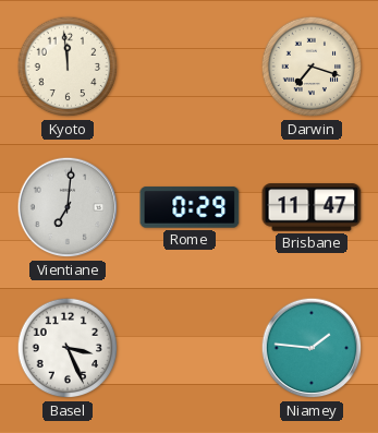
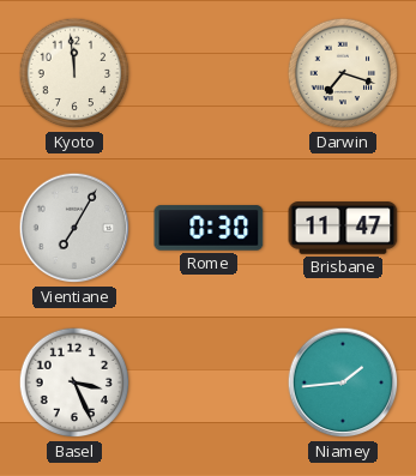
Vientiane: 7:01 -> 7:05
Rome: 0:29 -> 0:30
Niamey: 1:46 -> 1:44
